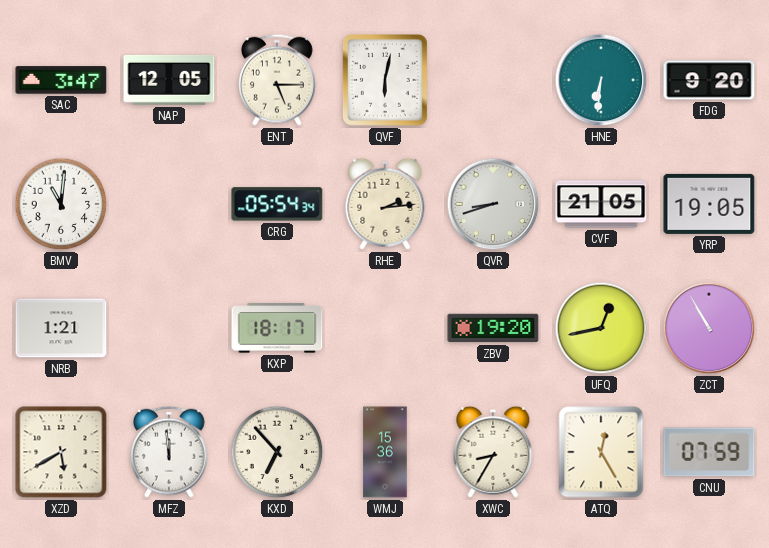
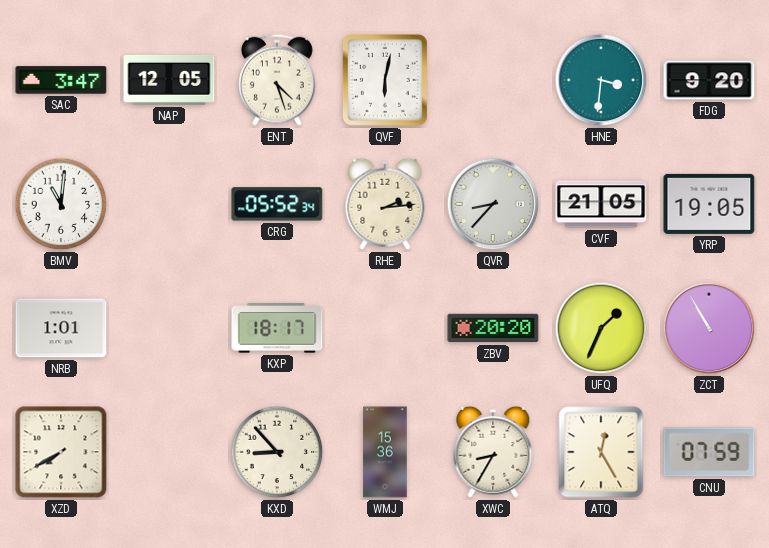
ENT: 5:15 -> 4:27
HNE: 6:31 -> 3:31
CRG: 05:54 -> 05:52
QVR: 8:42 -> 8:37
NRB: 1:21 -> 1:01
ZBV: 19:20 -> 20:20
UFQ: 12:43 -> 1:34
XZD: 5:40 -> 7:40
MFZ: 11:59 -> none
KXD: 6:53 -> 8:53
